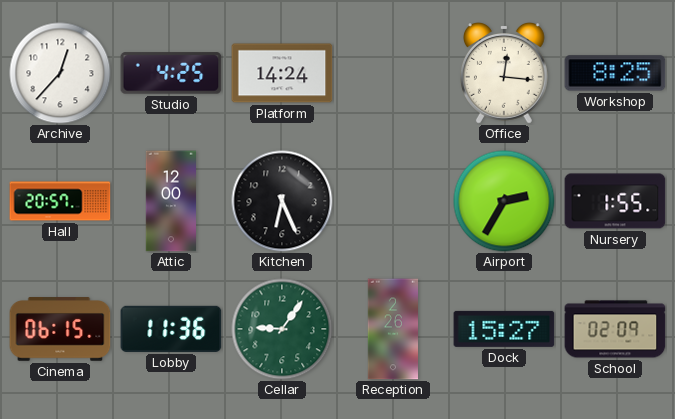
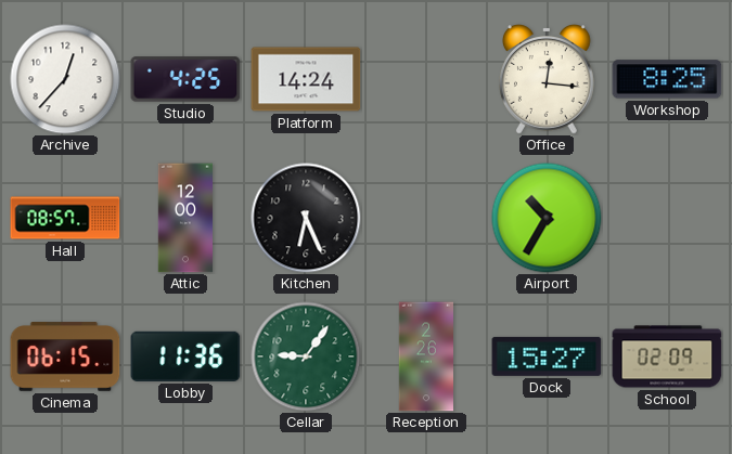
Hall: 20:57 -> 08:57
Airport: 2:35 -> 10:35
Nursery: 1:55 -> none
